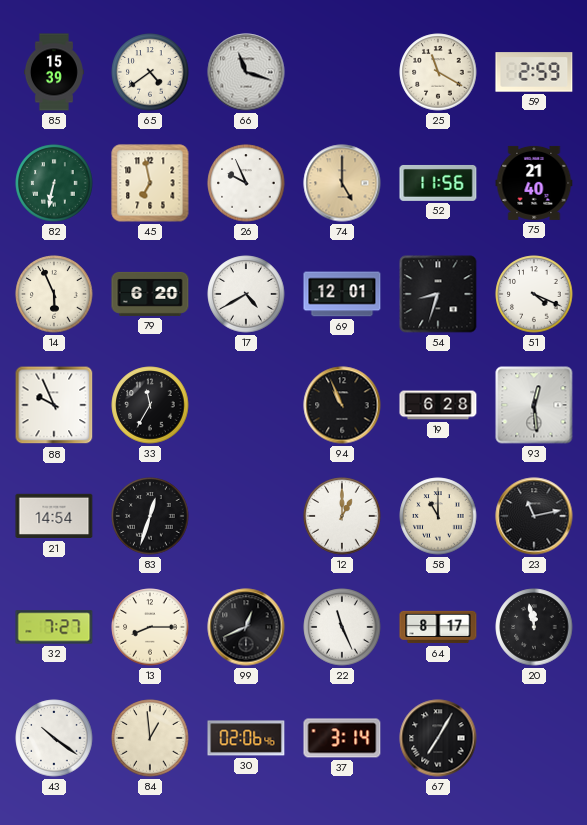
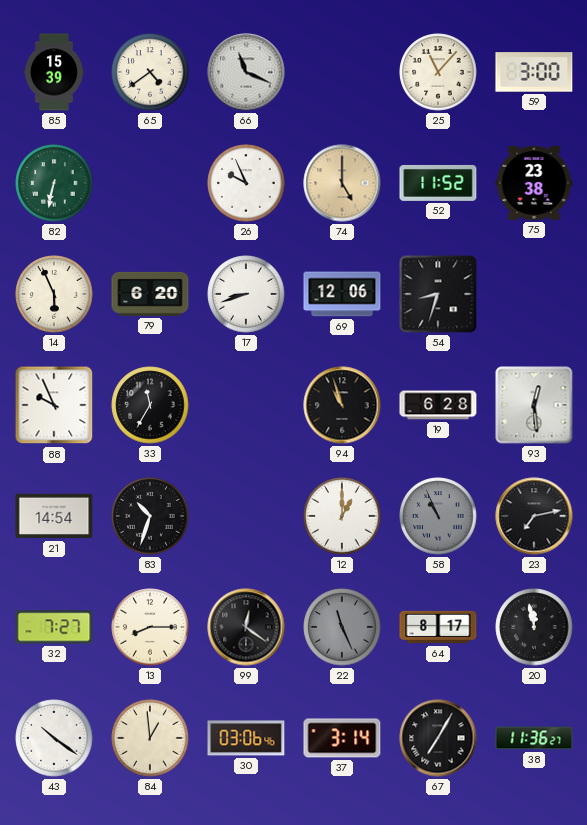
66: 11:18 -> 11:19
25: 11:20 -> 11:07
59: 2:59 -> 3:00
45: 6:58 -> none
52: 11:56 -> 11:52
75: 21:40 -> 23:38
17: 4:40 -> 8:42
69: 12:01 -> 12:06
51: 4:19 -> none
94: 10:56 -> 10:57
83: 12:33 -> 10:33
58: 11:00 -> 10:56
58 dial: cream -> grey
23: 11:13 -> 7:13
99: 12:41 -> 12:21
22 dial: white -> grey
30: 02:06 -> 03:06
38: none -> 11:36
